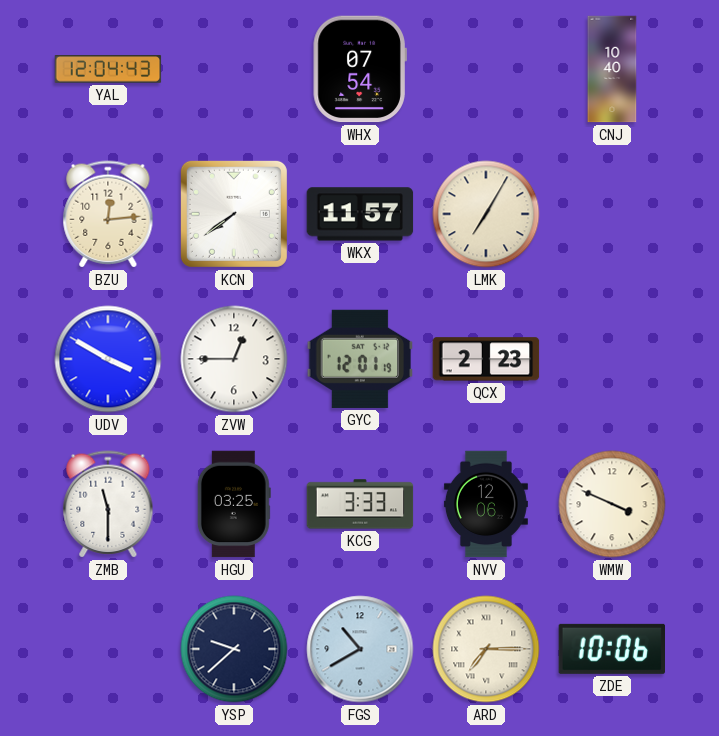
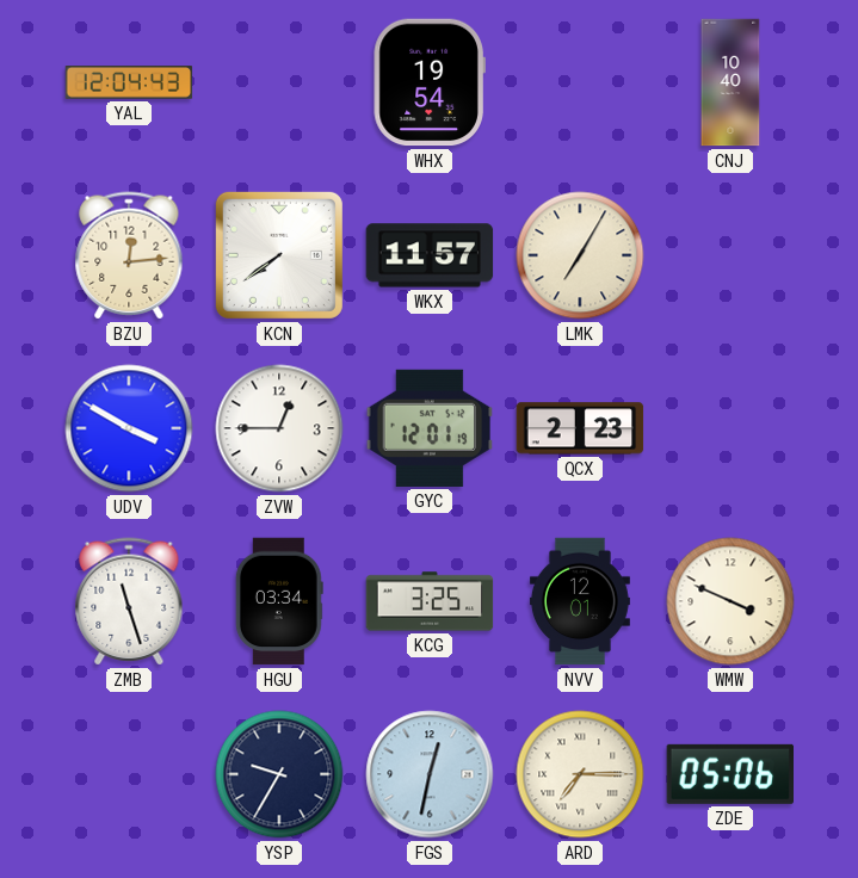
WHX: 07:54 -> 19:54
ZMB: 11:30 -> 11:27
HGU: 03:25 -> 03:34
KCG: 3:33 -> 3:25
NVV: 12:06 -> 12:01
YSP: 9:38 -> 9:35
FGS: 10:40 -> 12:32
ZDE: 10:06 -> 05:06
